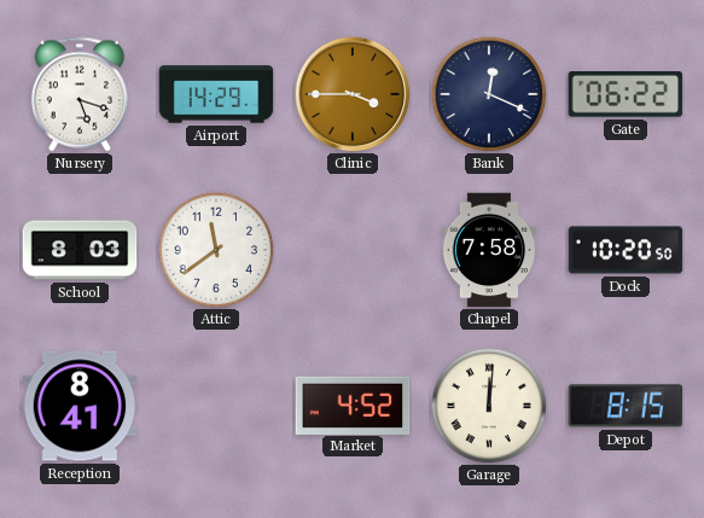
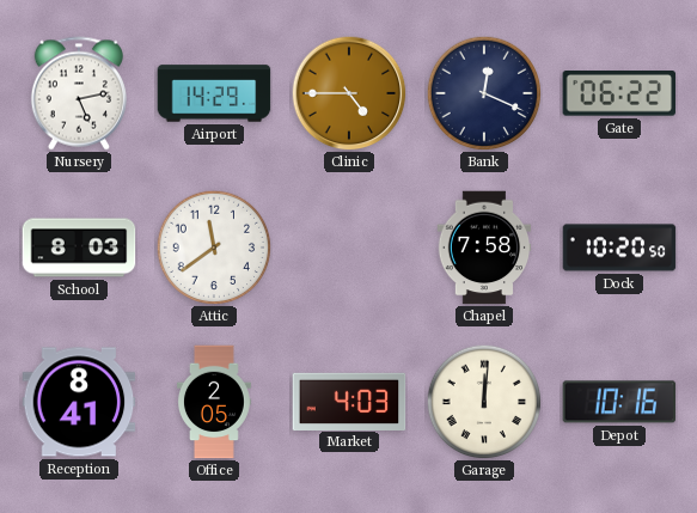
Nursery: 5:18 -> 5:13
Clinic: 3:45 -> 4:45
Office: none -> 2:05
Market: 4:52 -> 4:03
Depot: 8:15 -> 10:16
